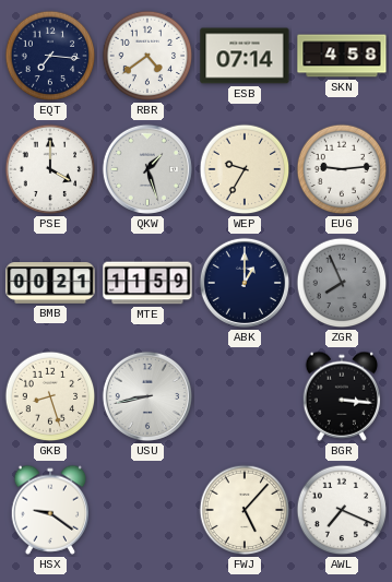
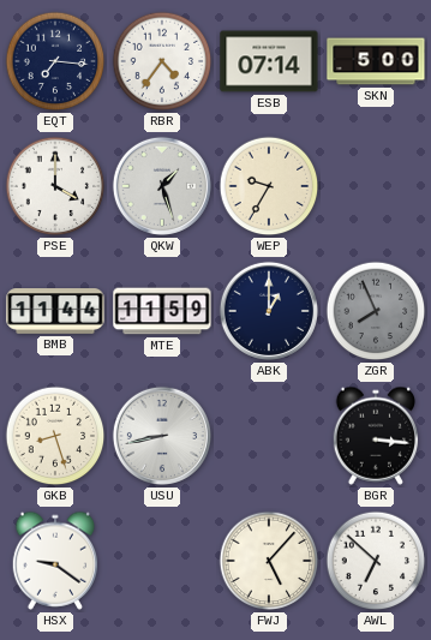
RBR: 4:39 -> 4:36
SKN: 4:58 -> 5:00
EUG: 9:14 -> none
BMB: 00:21 -> 11:44
AWL: 7:19 -> 6:52
